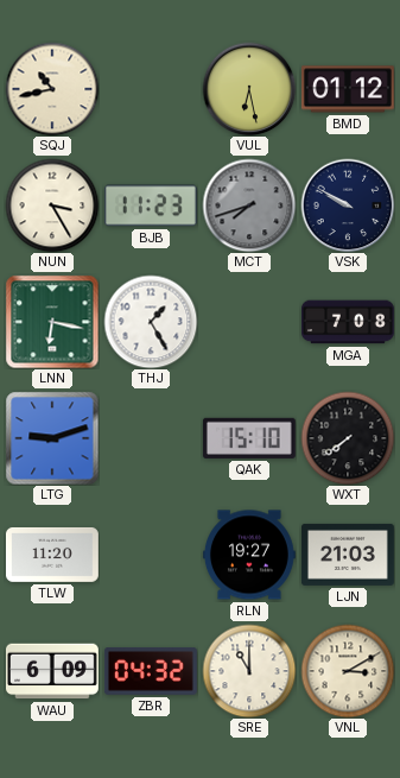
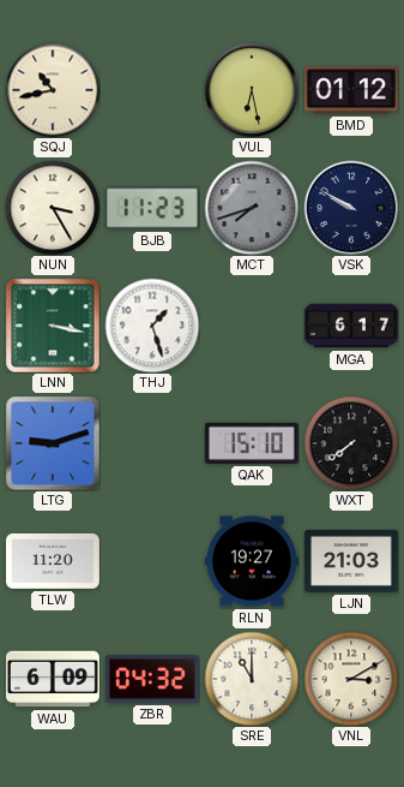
LNN: 6:17 -> 3:17
THJ: 1:25 -> 1:27
MGA: 7:08 -> 6:17
